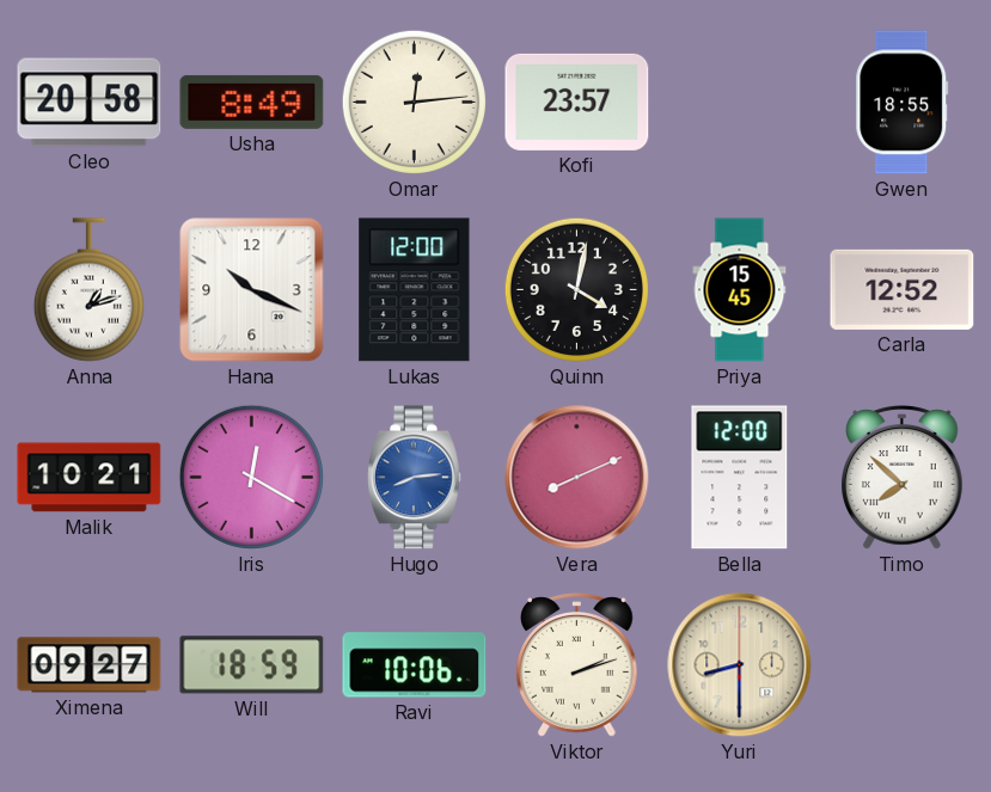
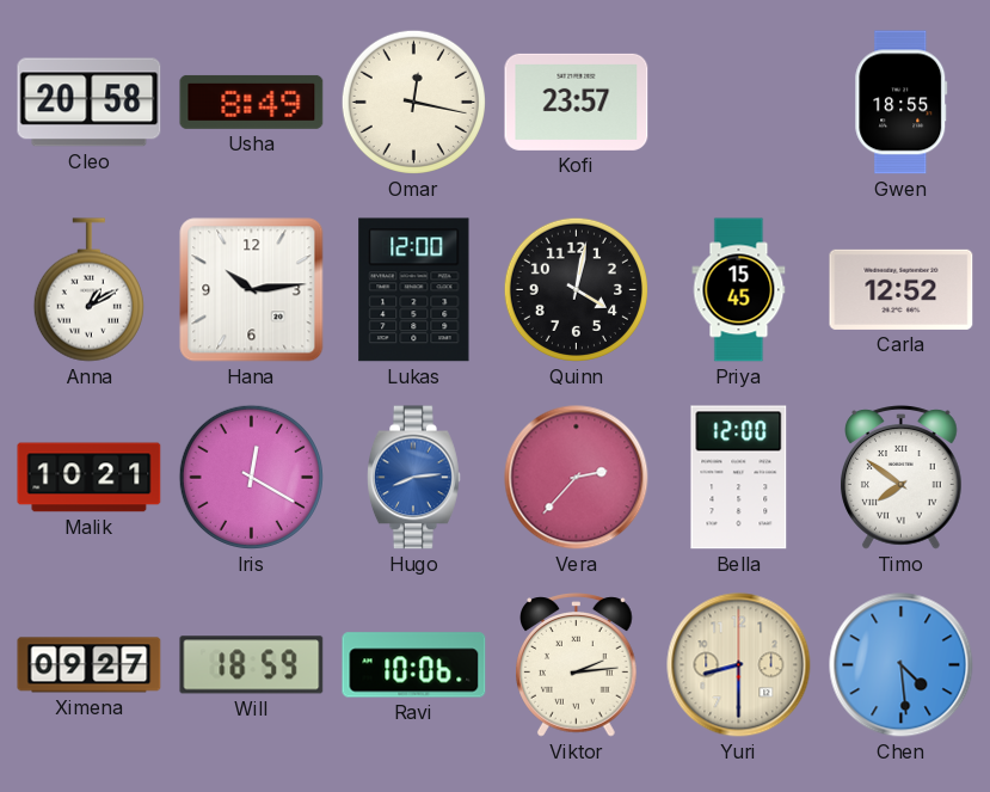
Omar: 12:14 -> 12:17
Anna: 1:12 -> 1:10
Hana: 10:19 -> 10:14
Vera: 8:11 -> 2:37
Timo: 7:52 -> 7:51
Viktor: 2:12 -> 2:14
Chen: none -> 4:29
